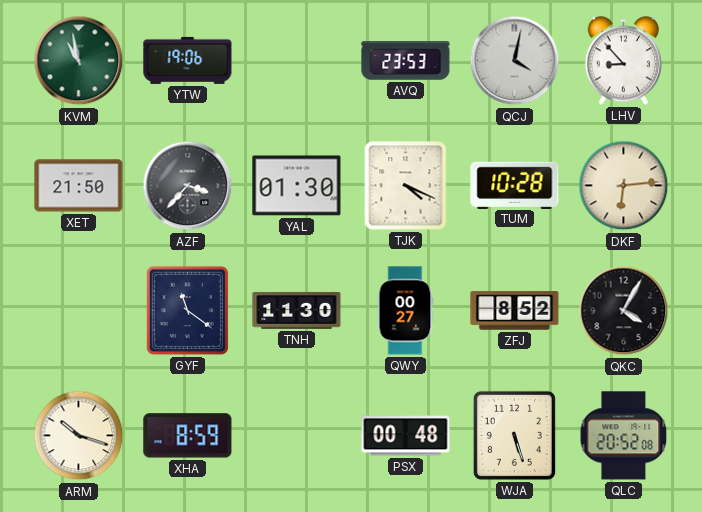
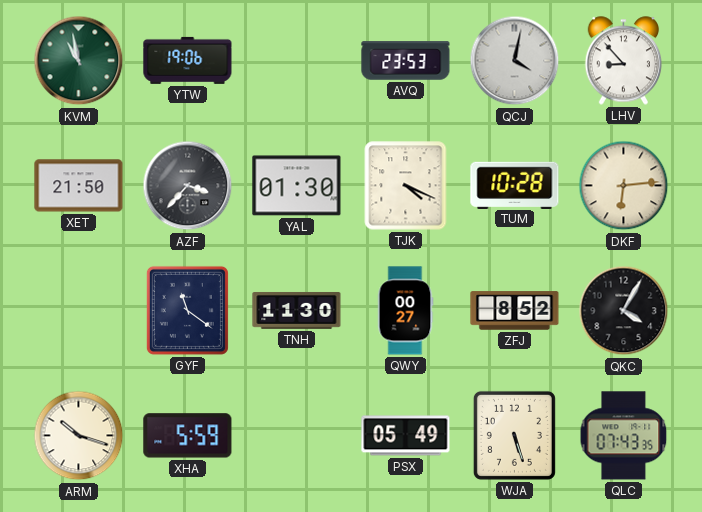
XHA: 8:59 -> 5:59
PSX: 00:48 -> 05:49
QLC: 20:52 -> 07:43
